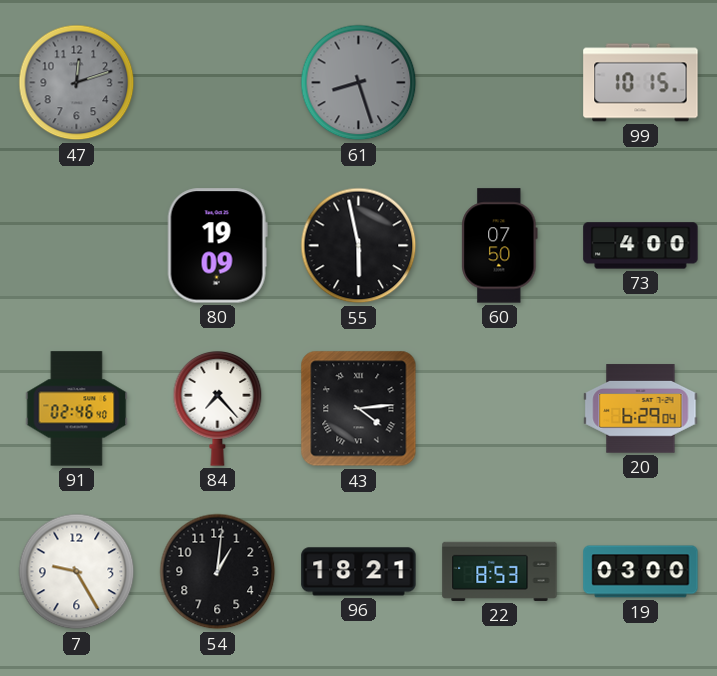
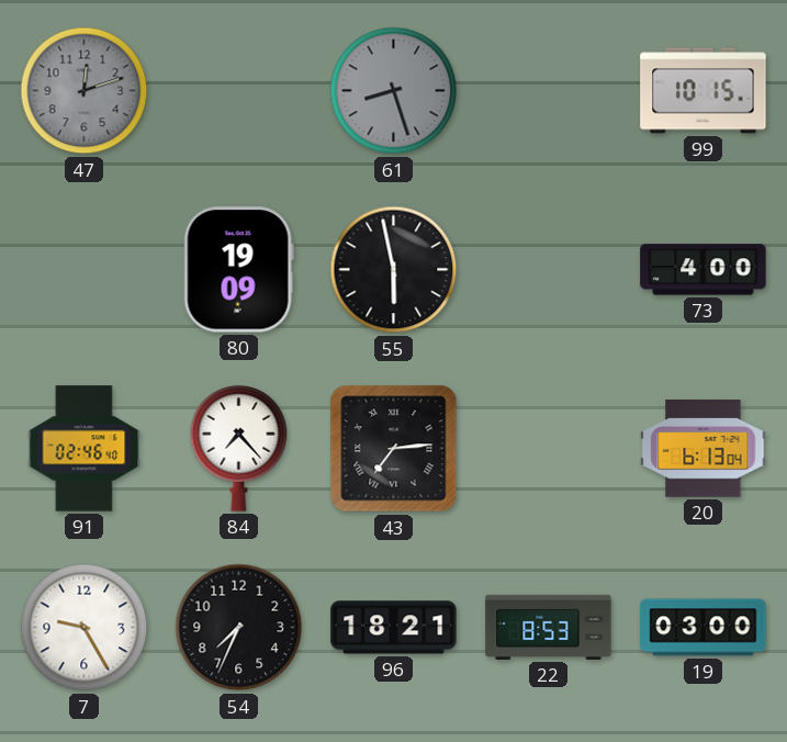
60: 07:50 -> none
43: 4:14 -> 7:14
20: 6:29 -> 6:13
54: 1:01 -> 7:34
